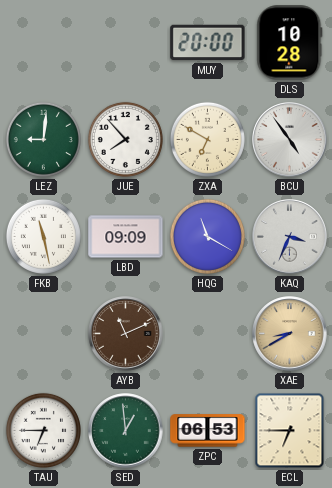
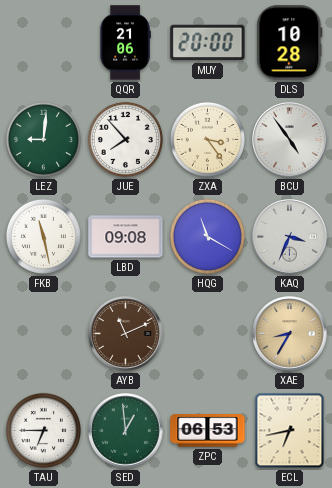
QQR: none -> 21:06
ZXA: 6:50 -> 3:24
LBD: 09:09 -> 09:08
XAE: 8:40 -> 8:35
ECL: 6:45 -> 6:43
